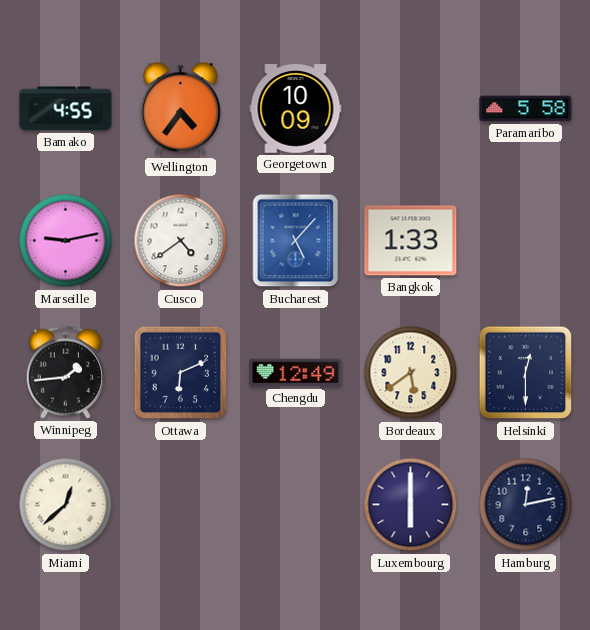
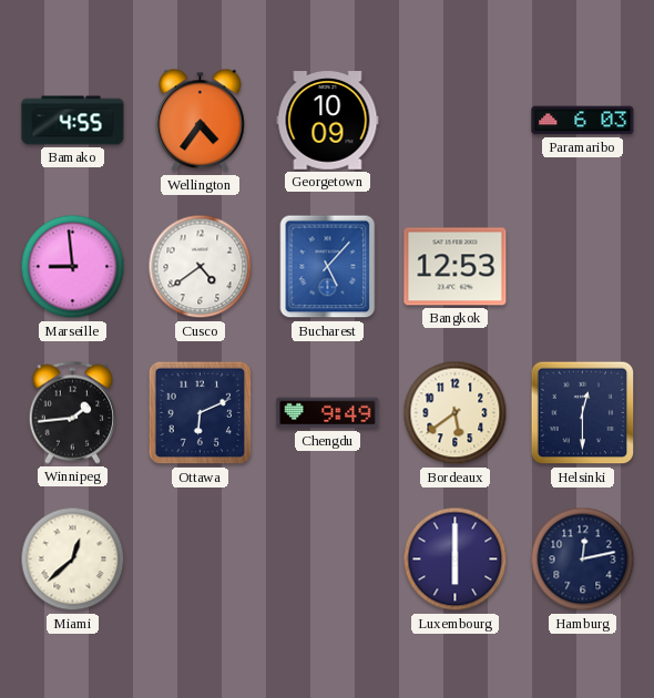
Paramaribo: 5:58 -> 6:03
Marseille: 9:13 -> 8:59
Bangkok: 1:33 -> 12:53
Chengdu: 12:49 -> 9:49
